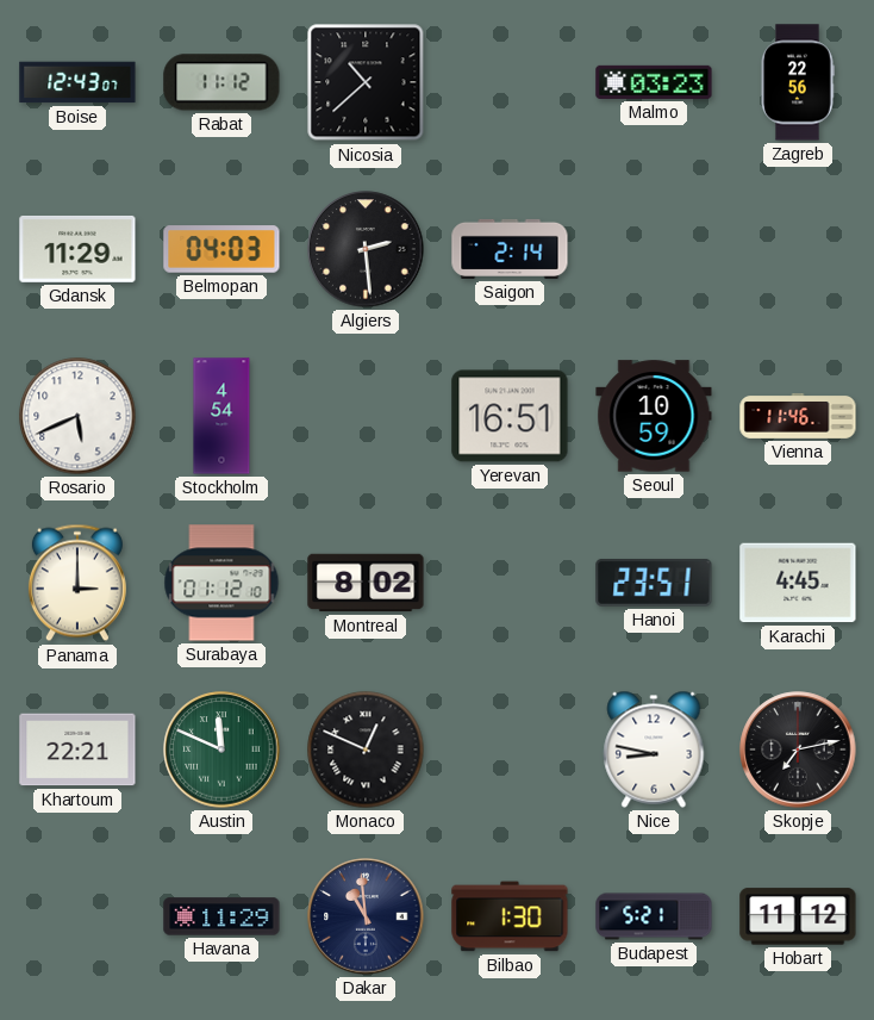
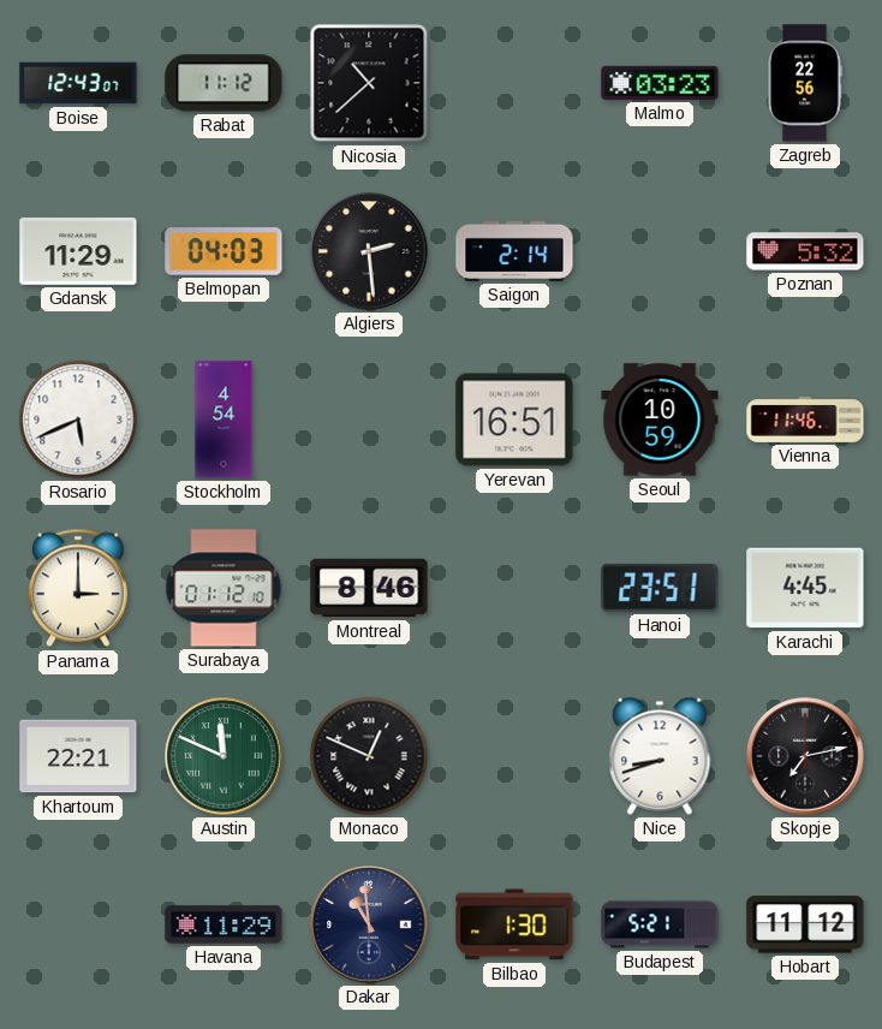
Poznan: none -> 5:32
Montreal: 8:02 -> 8:46
Nice: 8:47 -> 8:42
